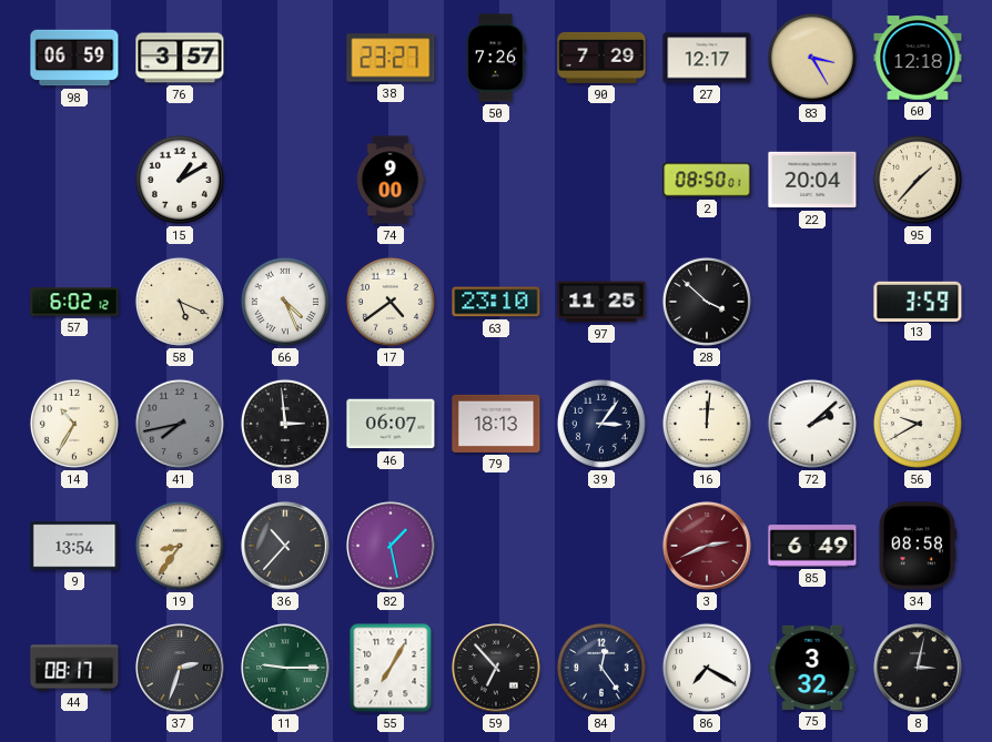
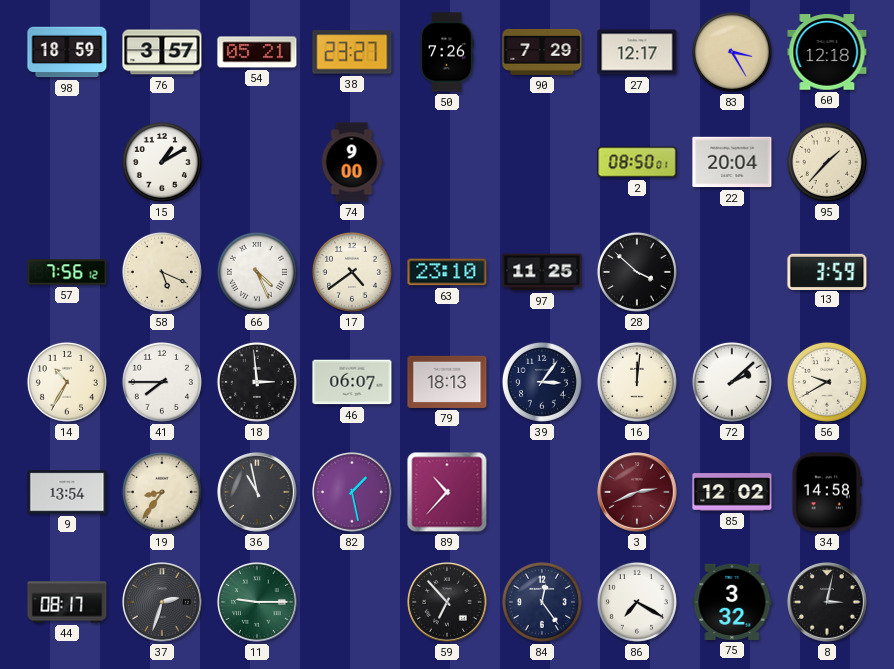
98: 06:59 -> 18:59
54: none -> 05:21
57: 6:02 -> 7:56
41: 7:43 -> 7:45
41 dial: grey -> white
36: 10:37 -> 10:58
89: none -> 10:37
85: 6:49 -> 12:02
34: 08:58 -> 14:58
55: 7:05 -> none
